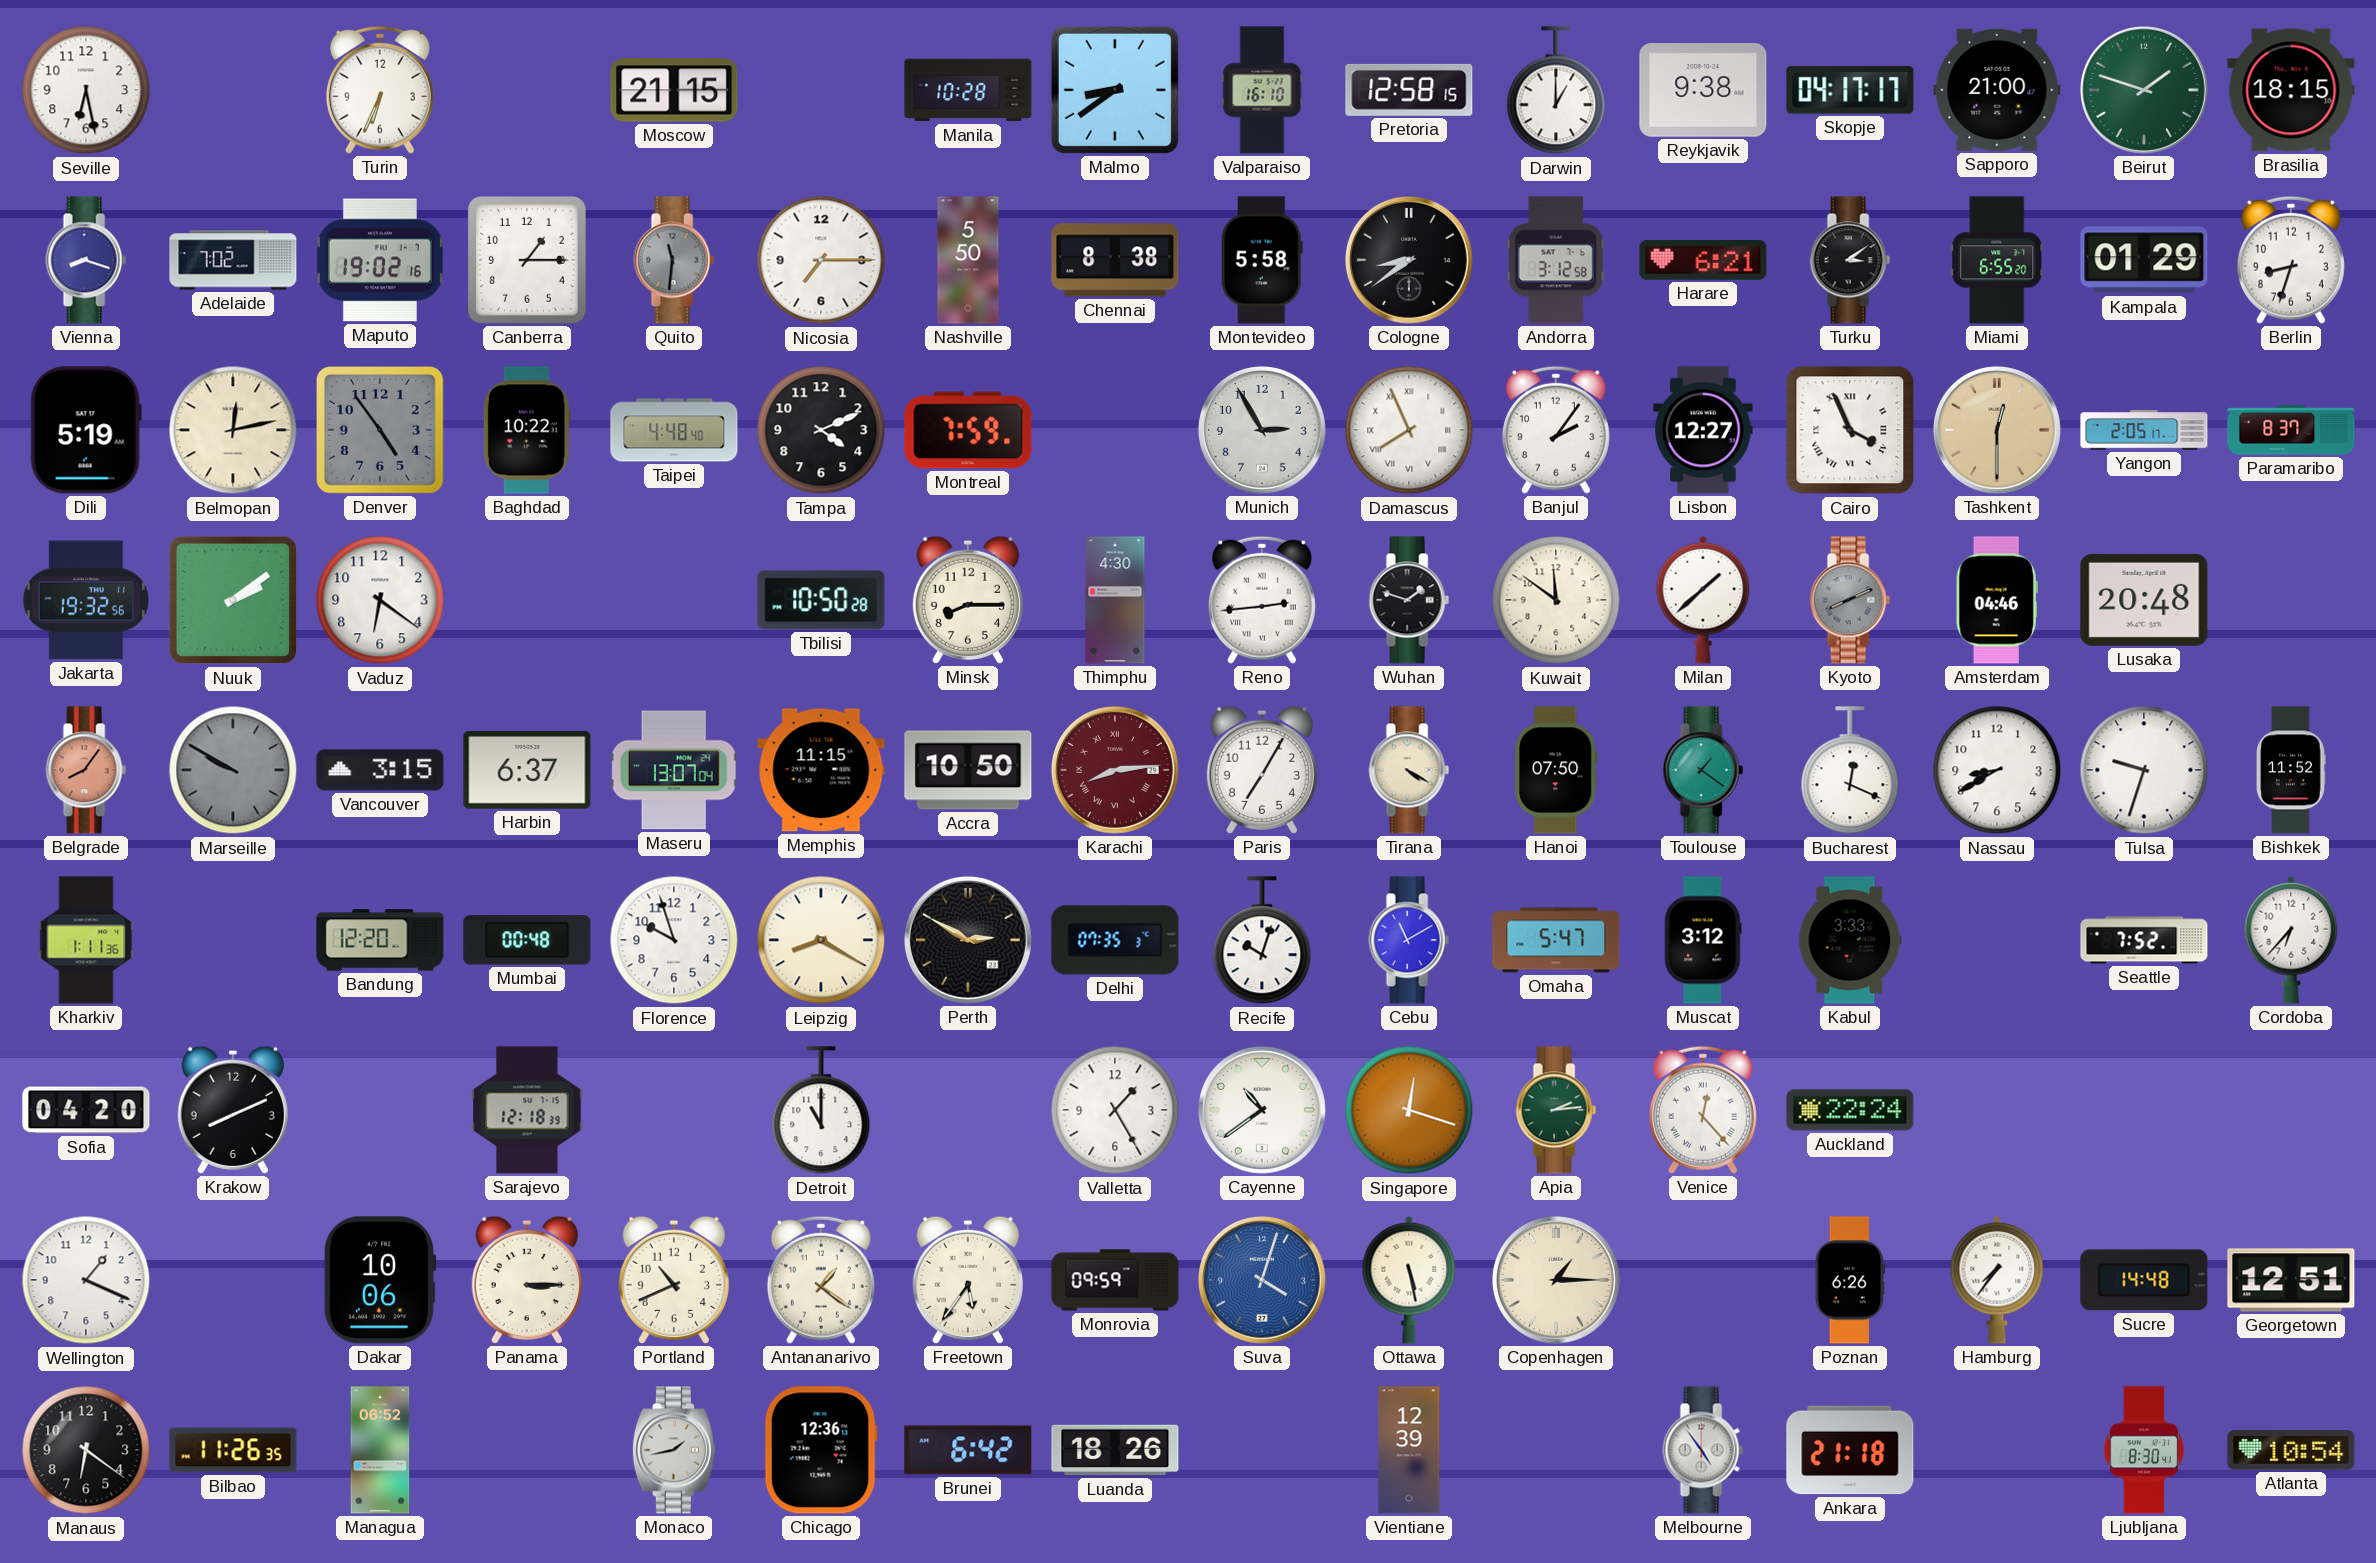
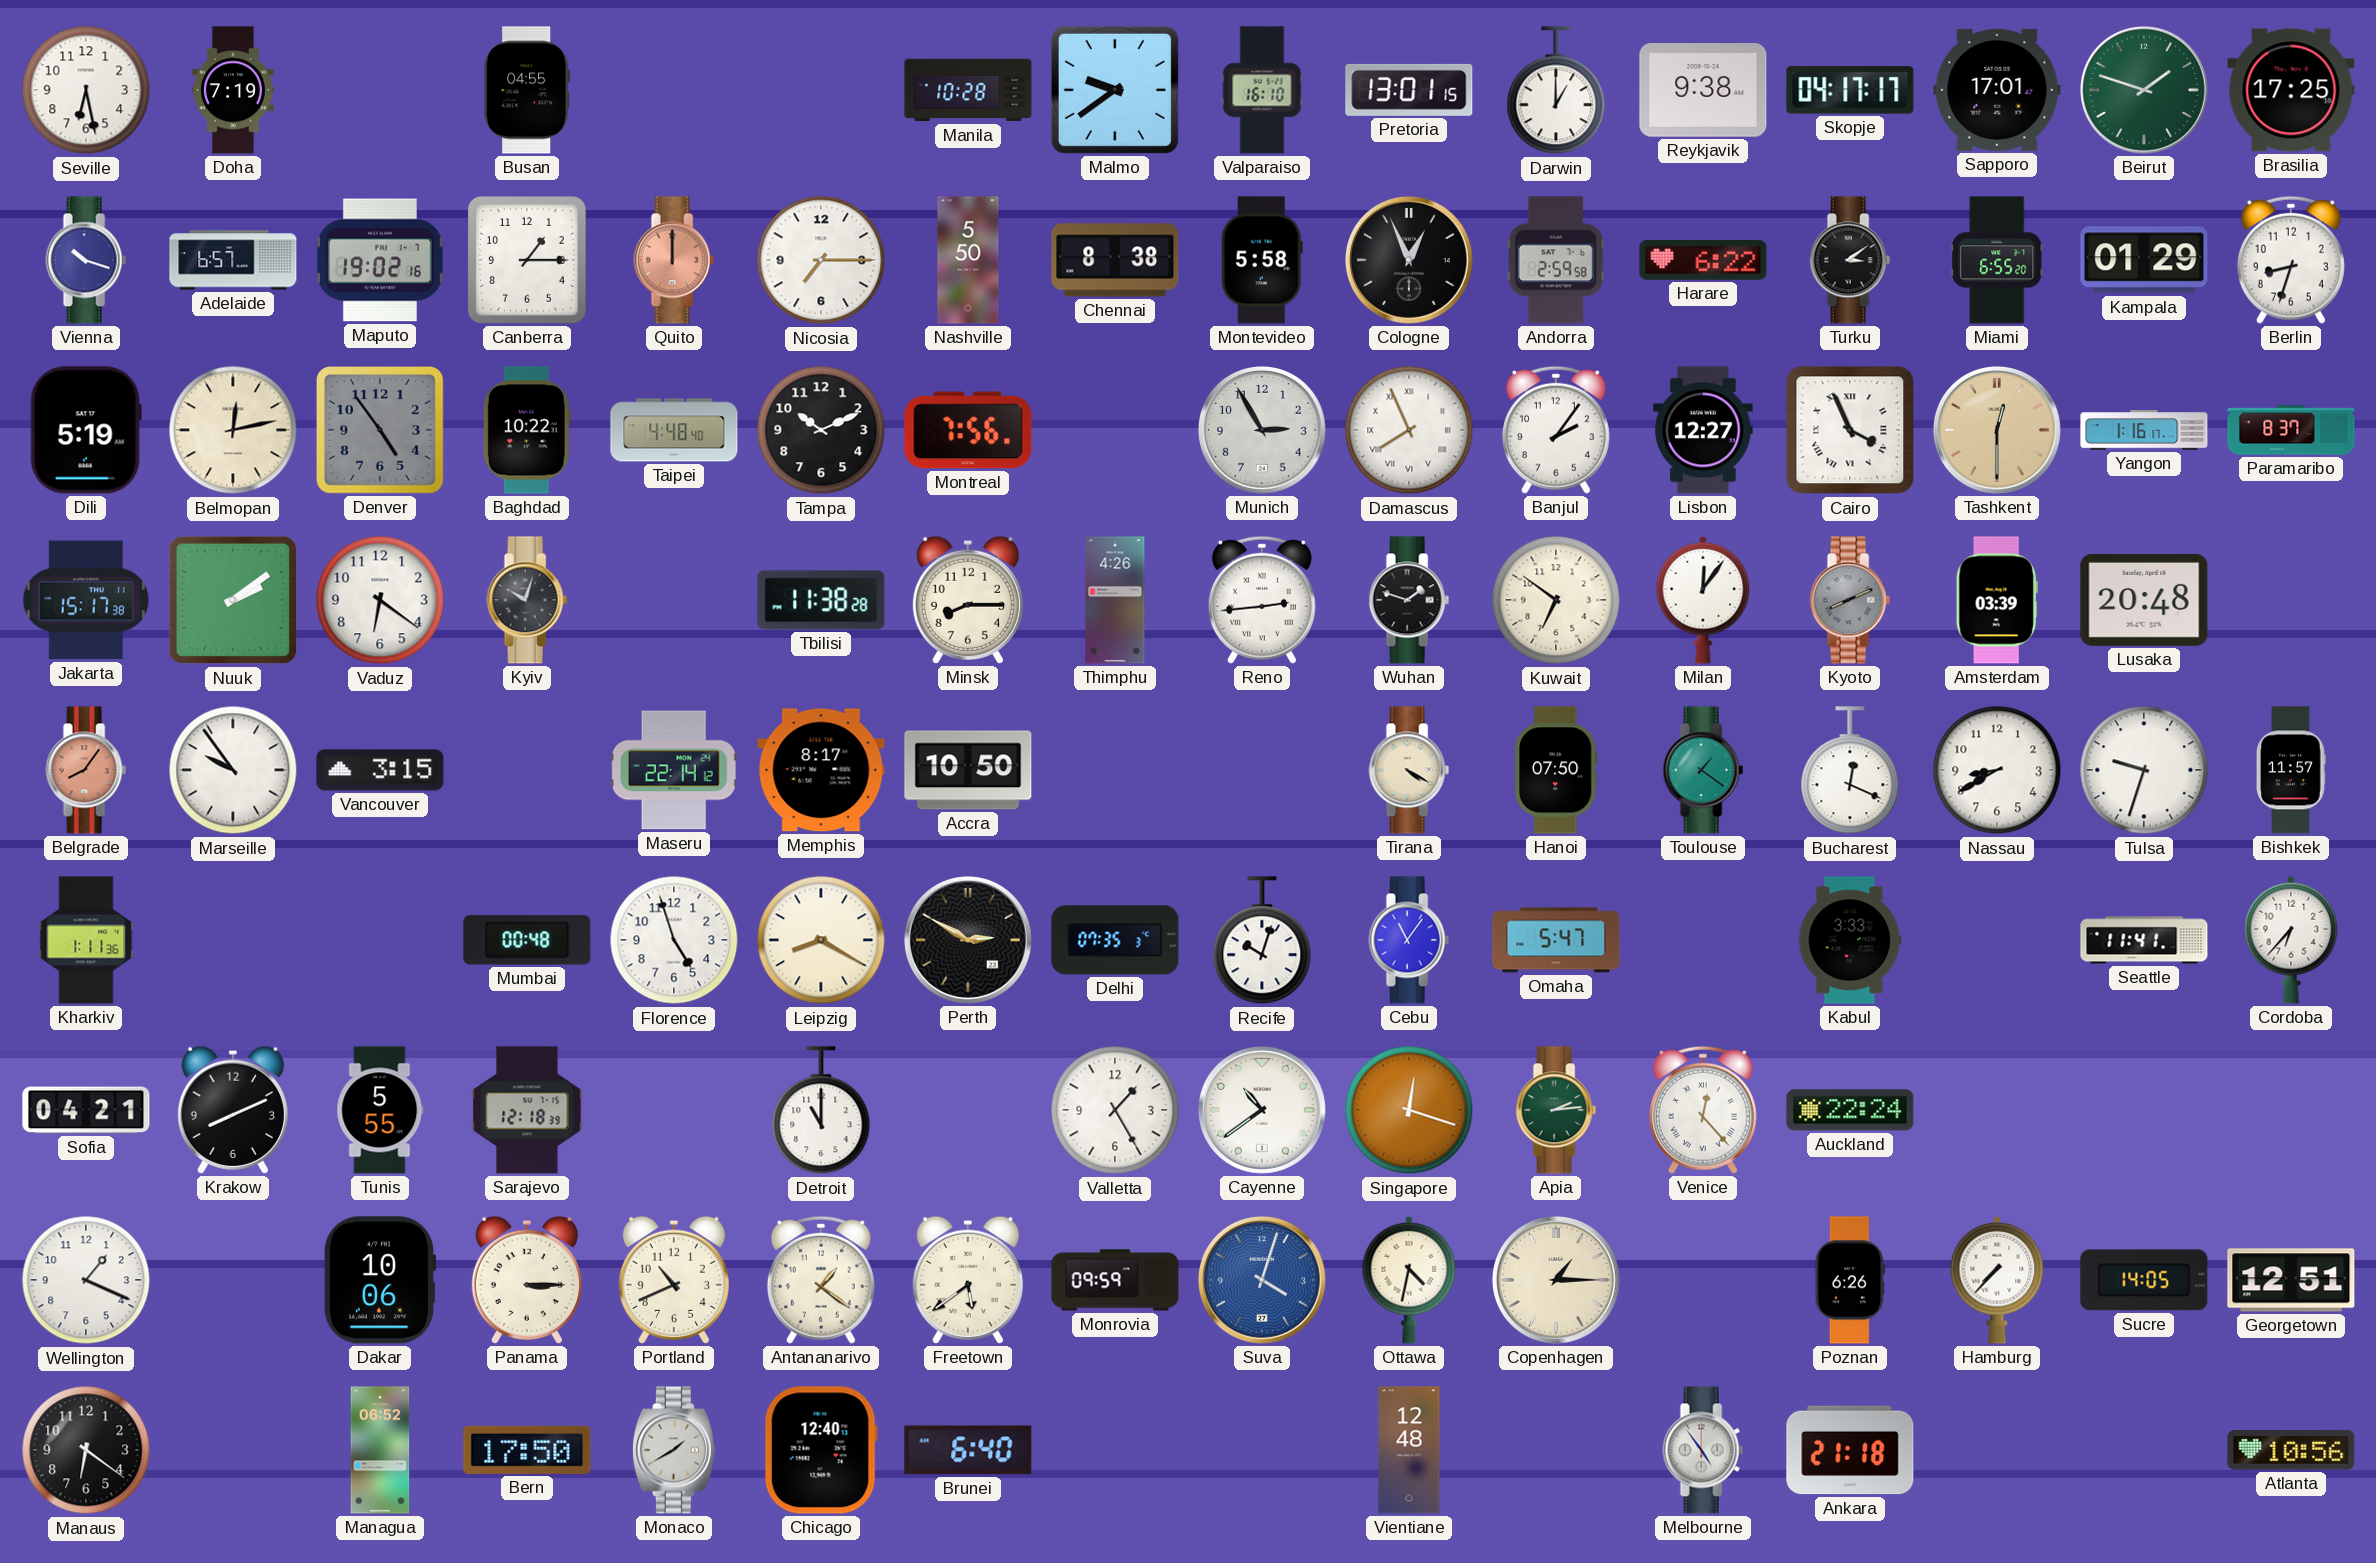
Doha: none -> 7:19
Turin: 6:34 -> none
Busan: none -> 04:55
Moscow: 21:15 -> none
Malmo: 8:39 -> 9:39
Pretoria: 12:58 -> 13:01
Sapporo: 21:00 -> 17:01
Brasilia: 18:15 -> 17:25
Vienna: 8:18 -> 10:18
Adelaide: 7:02 -> 6:57
Quito: 11:31 -> 12:00
Quito dial: grey -> salmon
Cologne: 8:39 -> 12:56
Andorra: 3:12 -> 2:59
Harare: 6:21 -> 6:22
Tampa: 4:11 -> 10:11
Montreal: 7:59 -> 7:56
Yangon: 2:05 -> 1:16
Jakarta: 19:32 -> 15:17
Kyiv: none -> 10:03
Tbilisi: 10:50 -> 11:38
Thimphu: 4:30 -> 4:26
Kuwait: 11:51 -> 6:51
Milan: 1:38 -> 12:06
Amsterdam: 04:46 -> 03:39
Marseille: 9:50 -> 9:54
Marseille dial: grey -> white
Harbin: 6:37 -> none
Maseru: 13:07 -> 22:14
Memphis: 11:15 -> 8:17
Karachi: 8:14 -> none
Paris: 7:05 -> none
Bishkek: 11:52 -> 11:57
Bandung: 12:20 -> none
Florence: 9:57 -> 4:57
Cebu: 11:10 -> 11:06
Muscat: 3:12 -> none
Seattle: 7:52 -> 11:41
Sofia: 04:20 -> 04:21
Tunis: none -> 5:55
Freetown: 5:36 -> 5:39
Ottawa: 5:28 -> 4:32
Hamburg: 7:36 -> 7:37
Sucre: 14:48 -> 14:05
Bilbao: 11:26 -> none
Bern: none -> 17:50
Monaco: 1:43 -> 1:40
Chicago: 12:36 -> 12:40
Brunei: 6:42 -> 6:40
Luanda: 18:26 -> none
Vientiane: 12:39 -> 12:48
Ljubljana: 8:30 -> none
Atlanta: 10:54 -> 10:56
